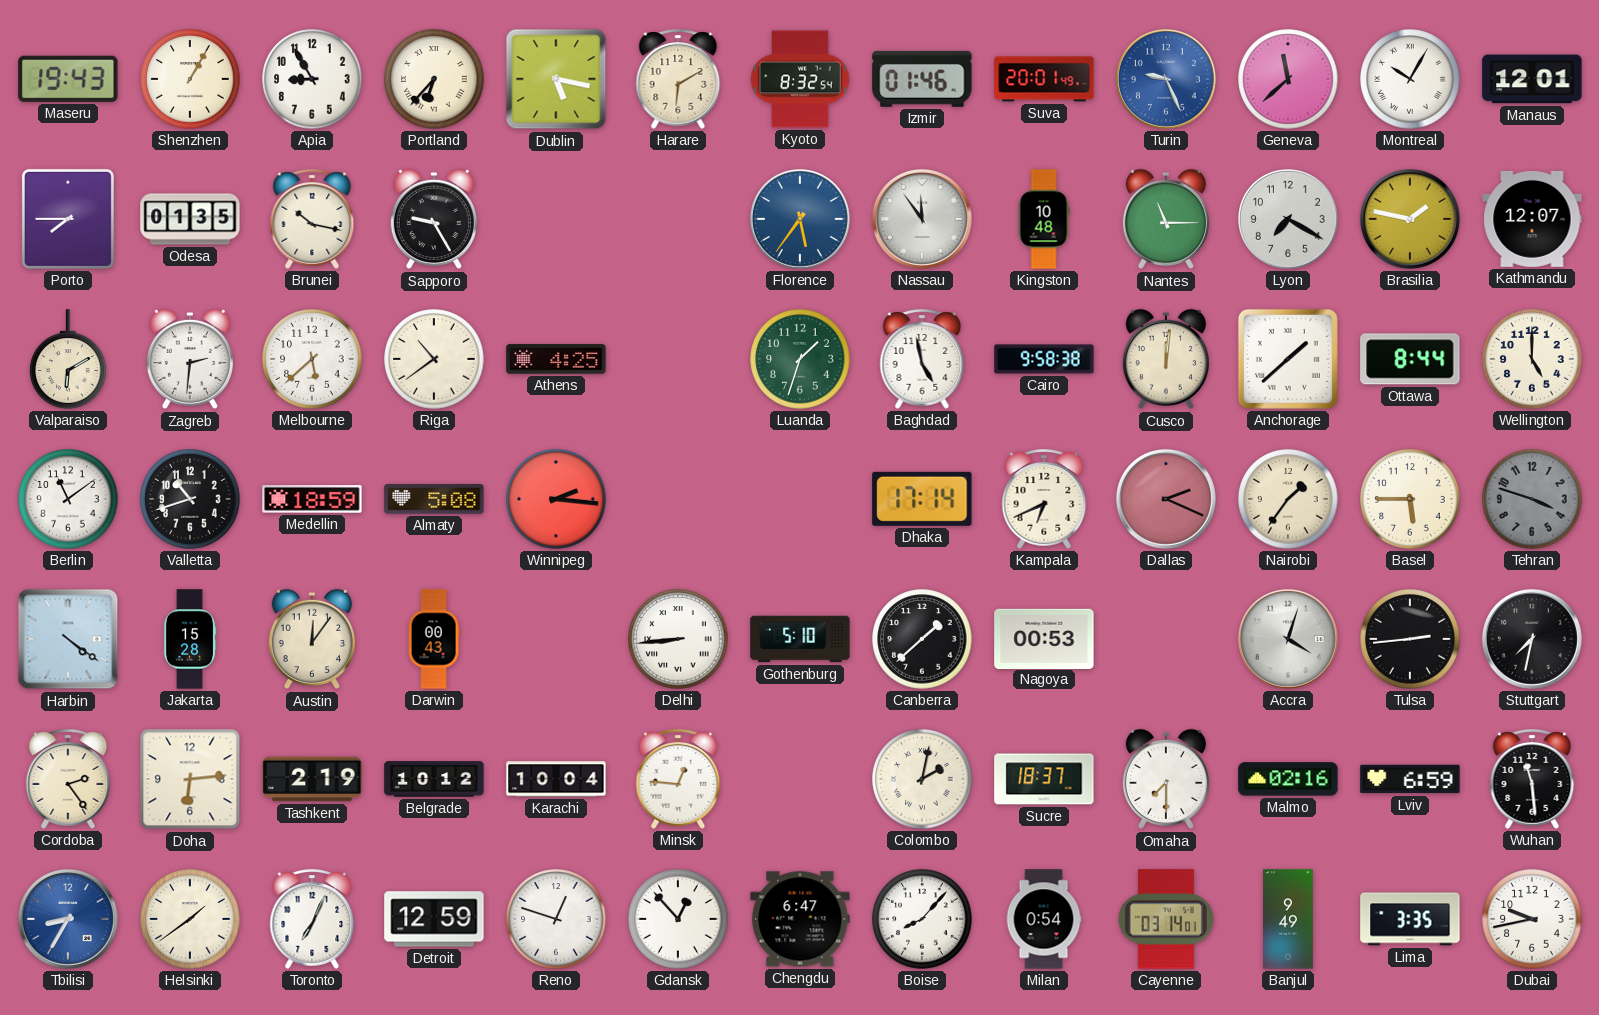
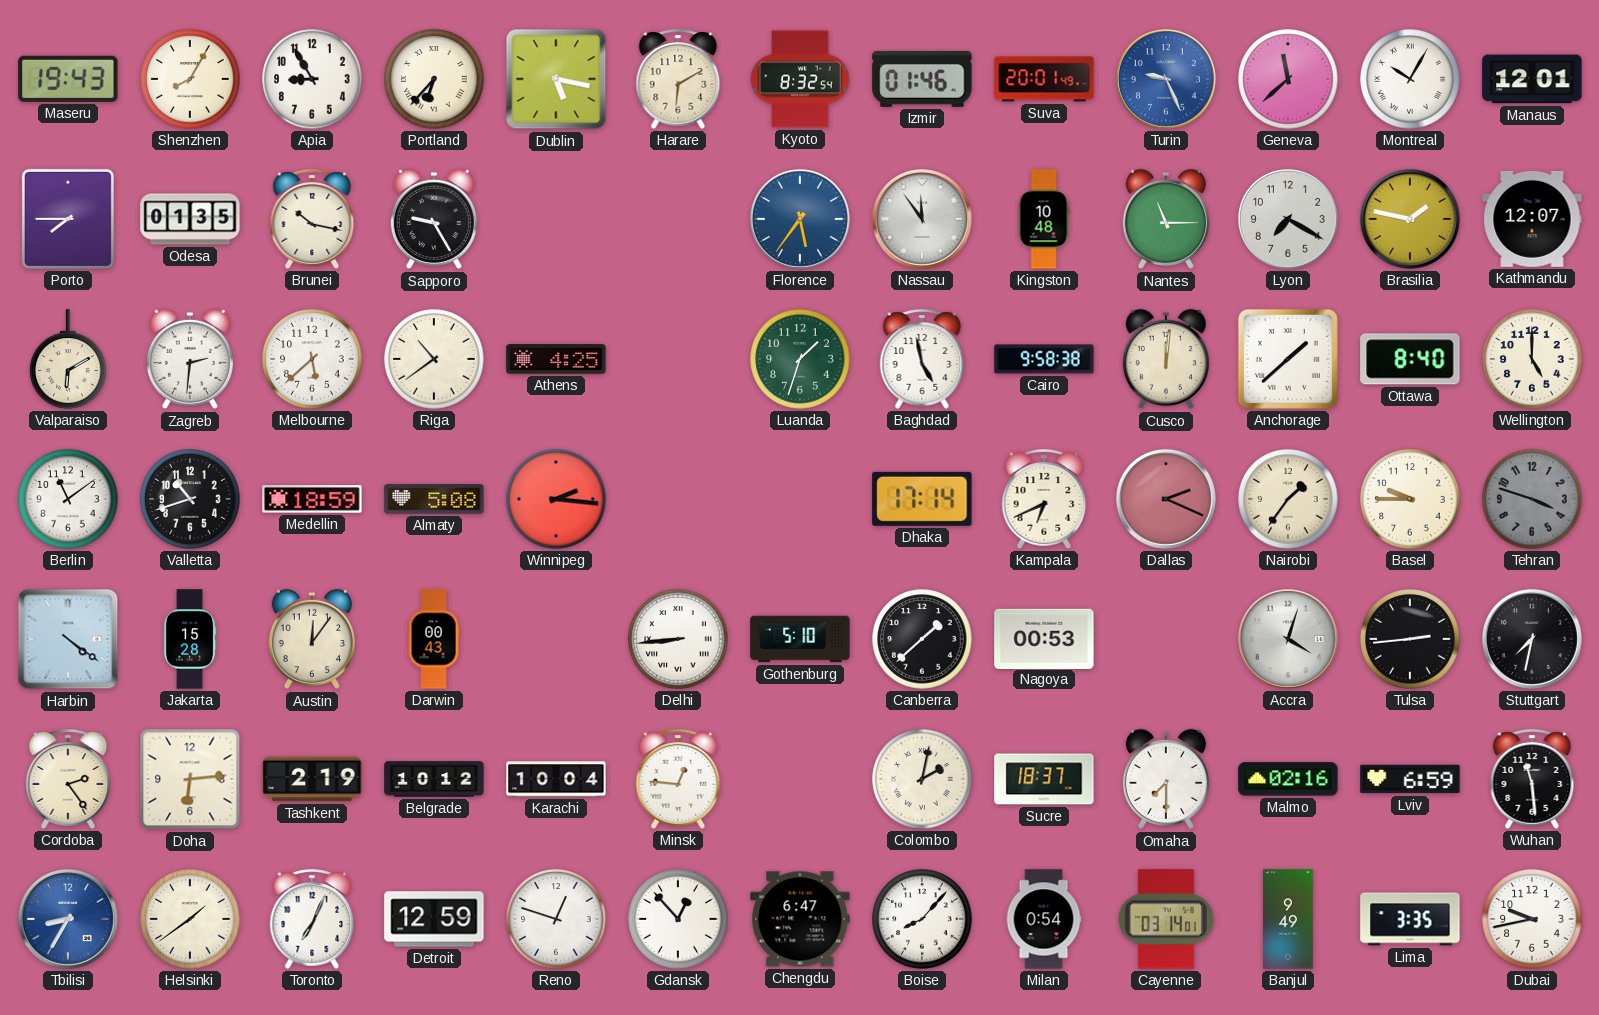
Shenzhen: 1:05 -> 8:05
Ottawa: 8:44 -> 8:40
Basel: 5:45 -> 9:45
